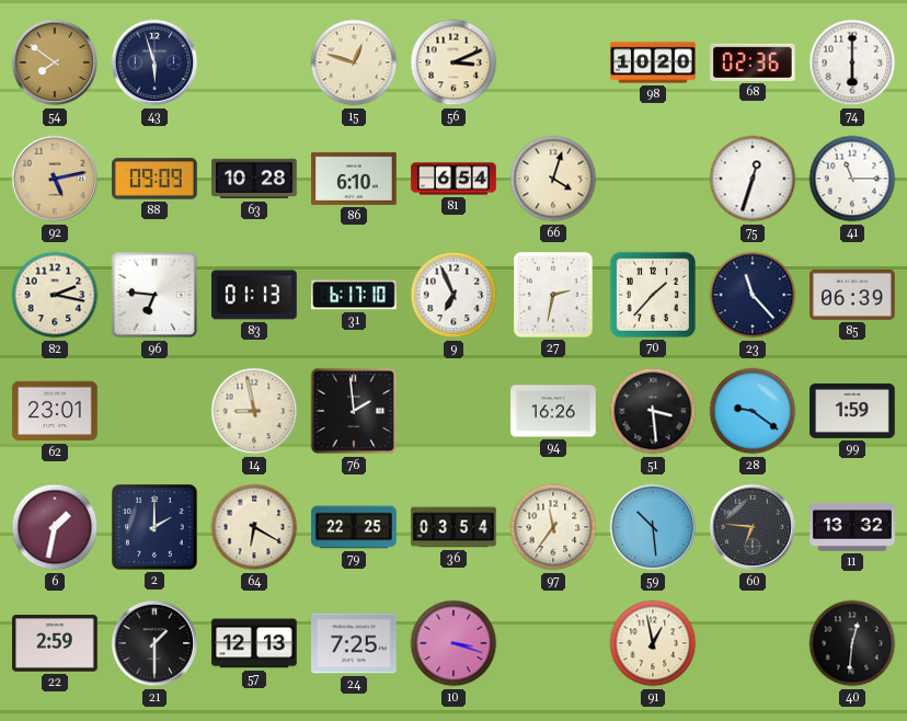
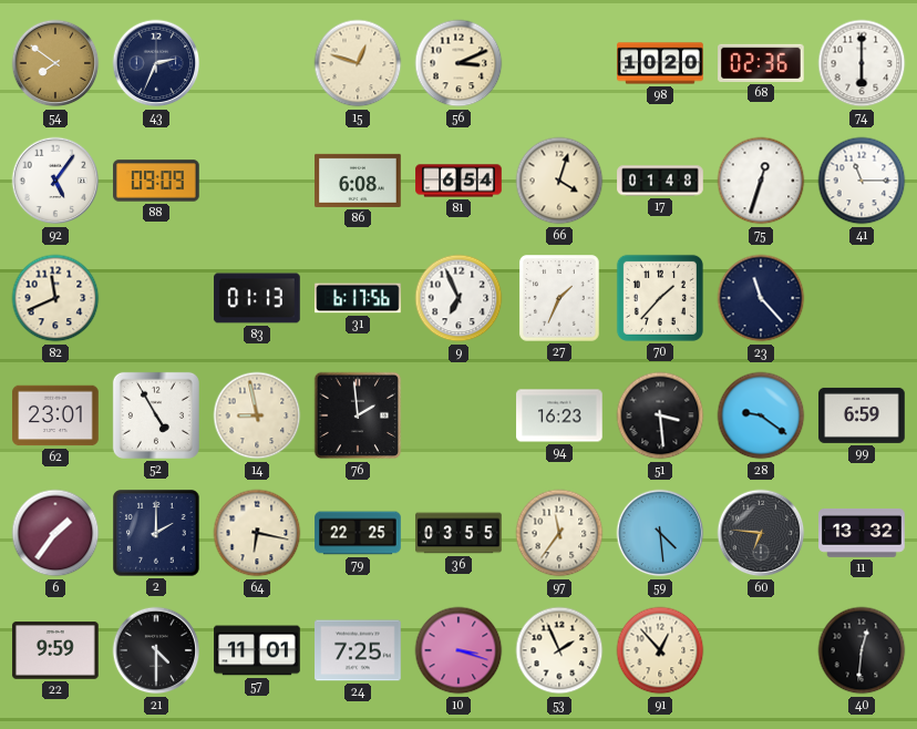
43: 5:57 -> 2:34
92: 5:13 -> 5:06
92 dial: champagne -> white
63: 10:28 -> none
86: 6:10 -> 6:08
17: none -> 01:48
82: 2:17 -> 11:41
96: 6:46 -> none
31: 6:17:10 -> 6:17:56
27: 2:32 -> 1:34
85: 06:39 -> none
52: none -> 4:55
94: 16:26 -> 16:23
99: 1:59 -> 6:59
6: 1:32 -> 1:36
64: 6:20 -> 6:17
36: 03:54 -> 03:55
59: 10:29 -> 4:29
22: 2:59 -> 9:59
21: 1:30 -> 4:30
57: 12:13 -> 11:01
53: none -> 1:56
91: 12:58 -> 12:53
